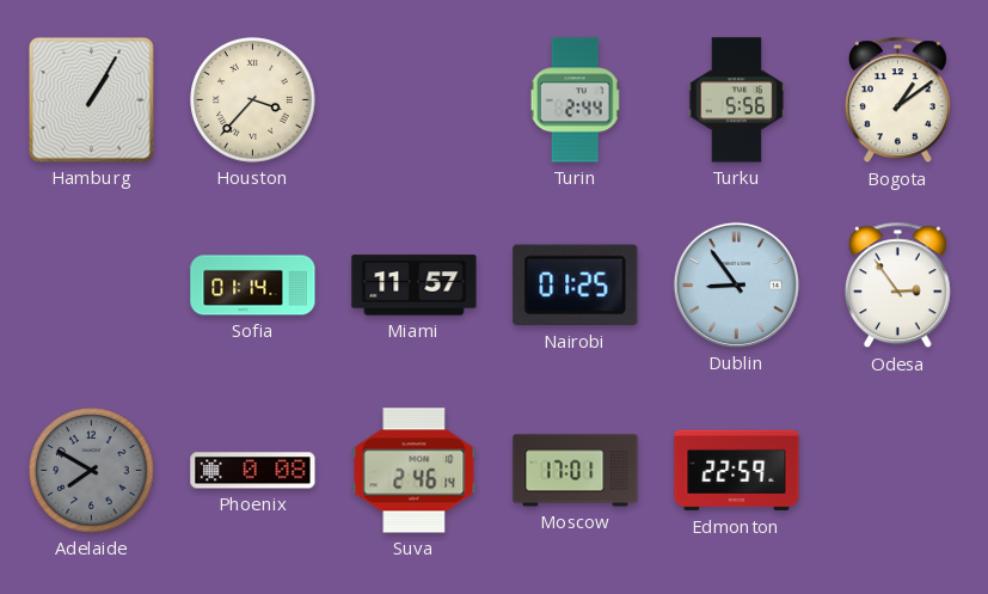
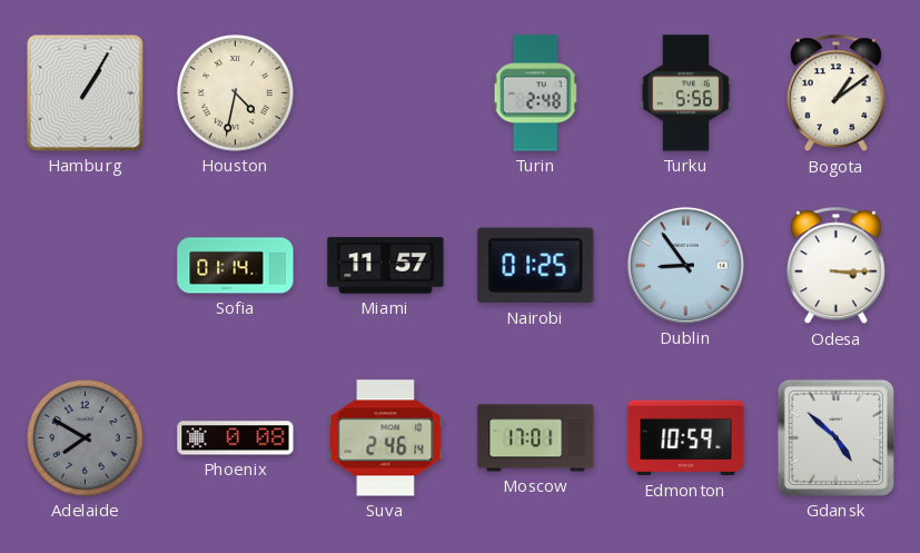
Houston: 3:37 -> 4:32
Turin: 2:44 -> 2:48
Odesa: 2:54 -> 3:15
Edmonton: 22:59 -> 10:59
Gdansk: none -> 4:52
